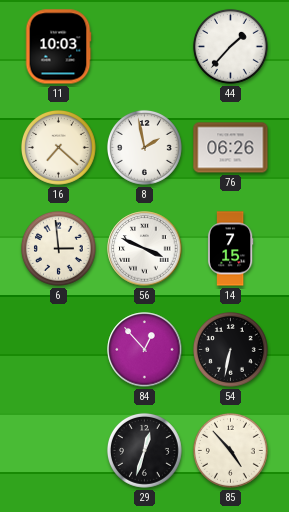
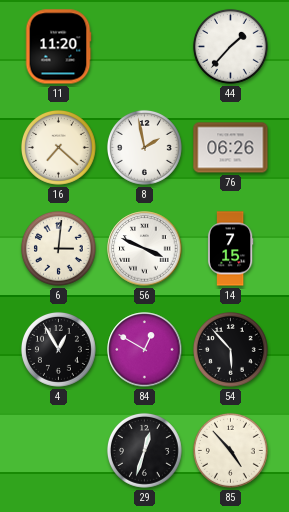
11: 10:03 -> 11:20
6: 2:59 -> 3:01
4: none -> 12:55
84: 12:53 -> 12:50
54: 6:32 -> 5:53
